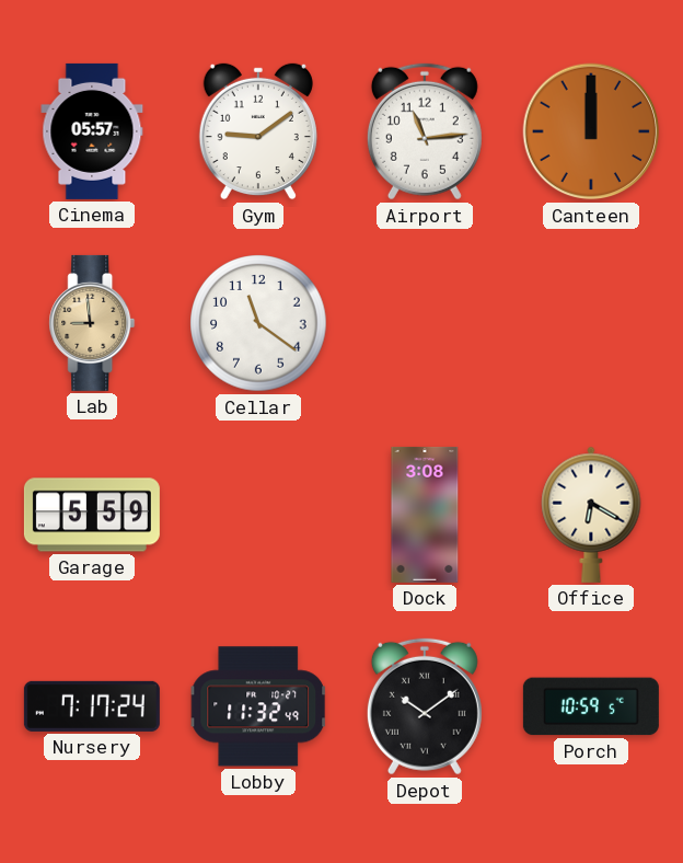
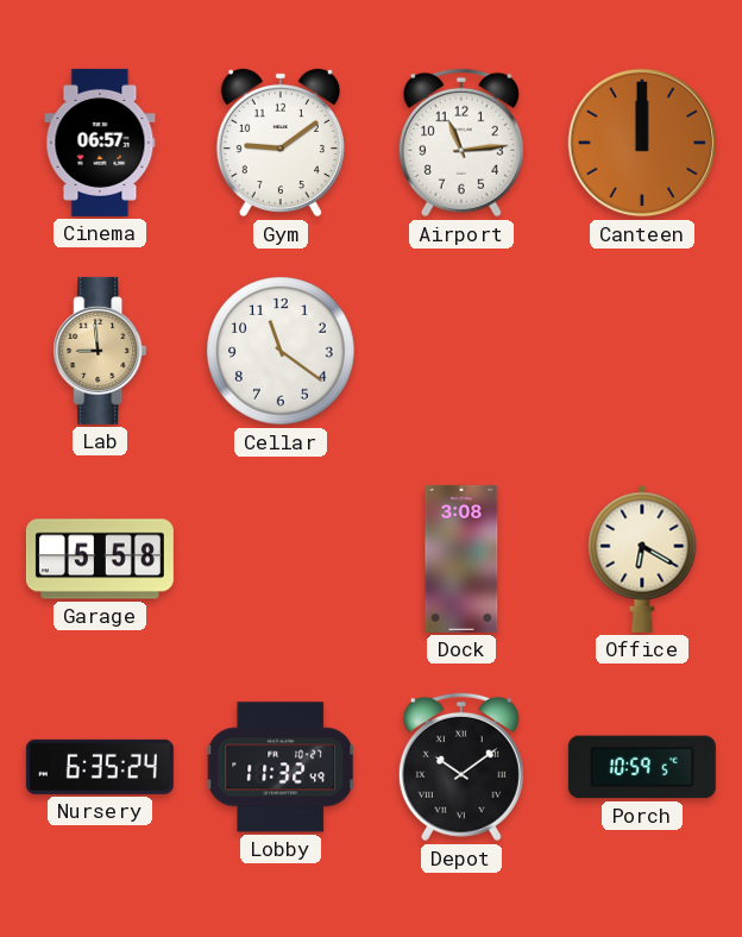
Cinema: 05:57 -> 06:57
Garage: 5:59 -> 5:58
Nursery: 7:17 -> 6:35
